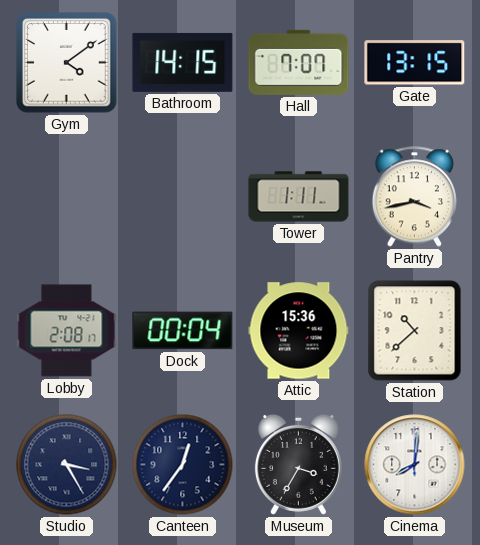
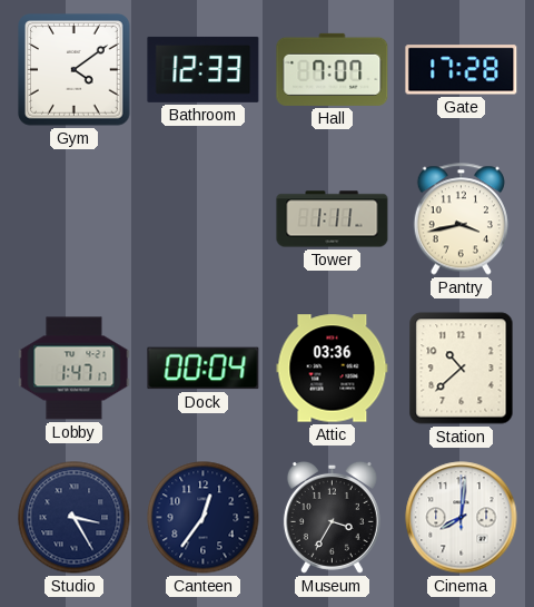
Bathroom: 14:15 -> 12:33
Gate: 13:15 -> 17:28
Lobby: 2:08 -> 1:47
Attic: 15:36 -> 03:36
